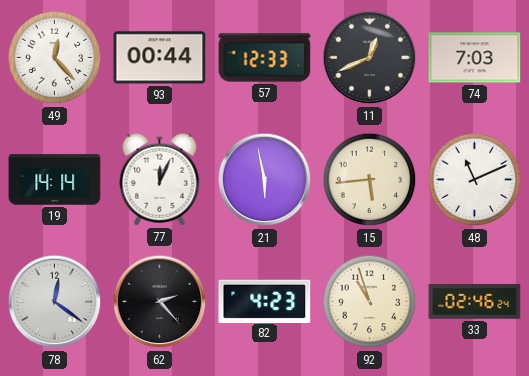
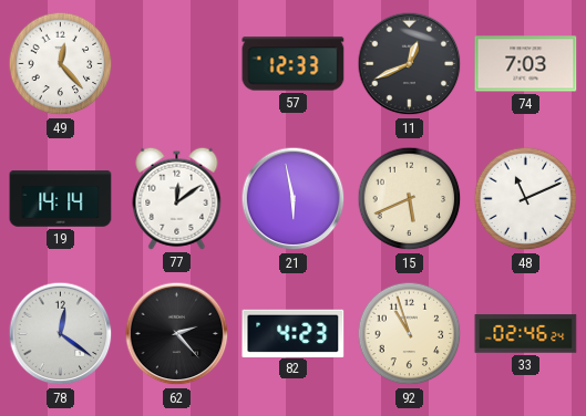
93: 00:44 -> none
77: 12:04 -> 12:09
15: 5:44 -> 5:41
